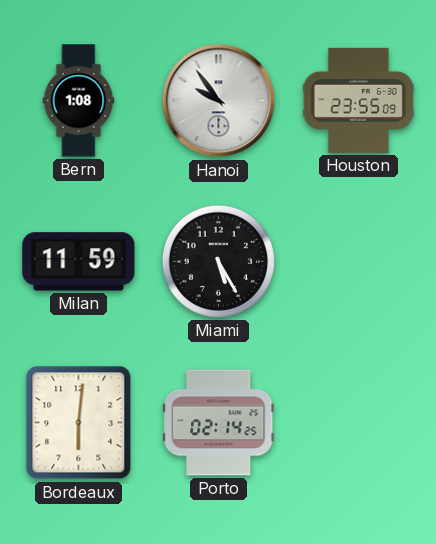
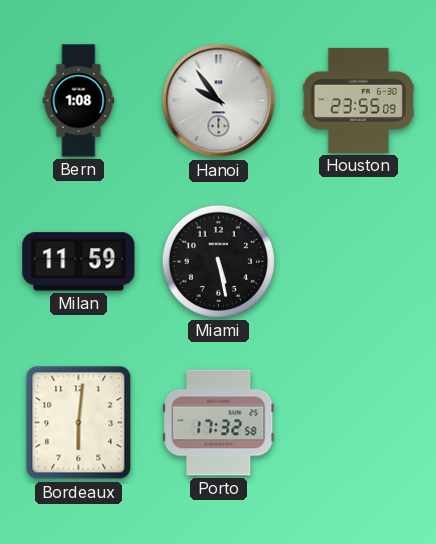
Miami: 5:25 -> 5:28
Porto: 02:14 -> 17:32
